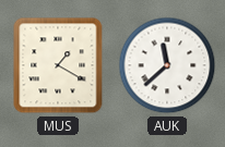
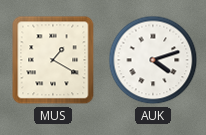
AUK: 11:38 -> 4:12
